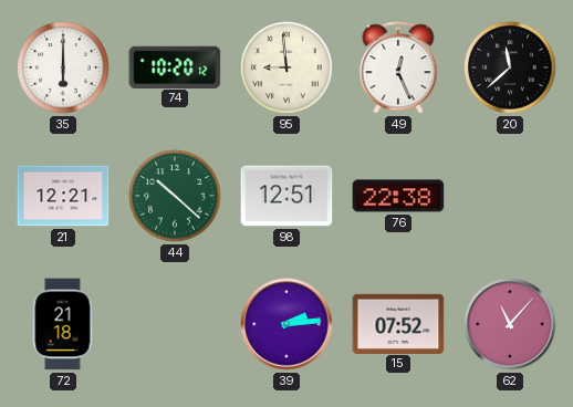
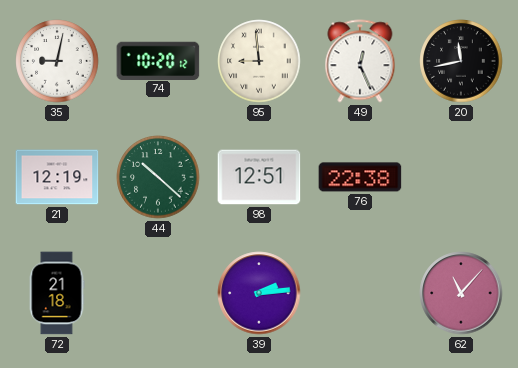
35: 6:00 -> 9:02
20: 11:38 -> 11:43
21: 12:21 -> 12:19
15: 07:52 -> none
